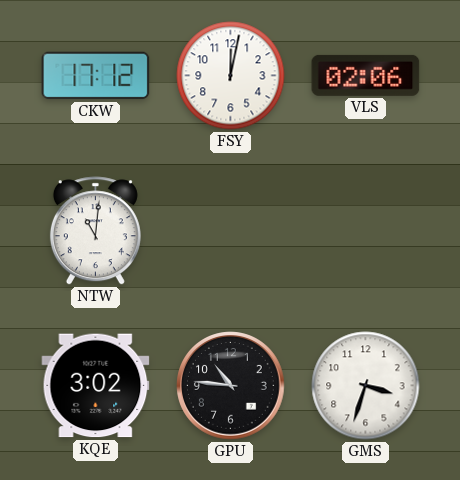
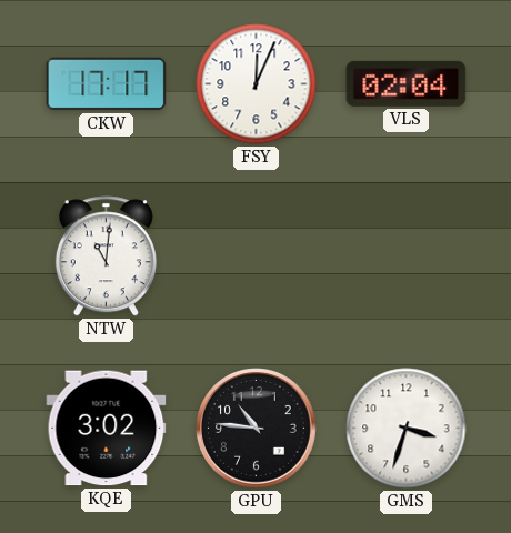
CKW: 17:12 -> 17:17
FSY: 12:02 -> 12:04
VLS: 02:06 -> 02:04
